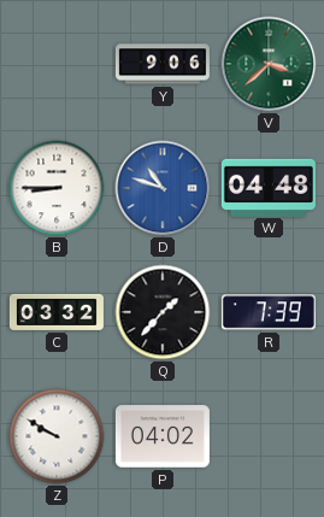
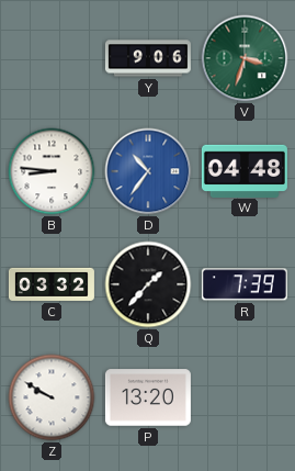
V: 3:38 -> 3:33
B: 8:45 -> 8:46
D: 10:48 -> 10:36
P: 04:02 -> 13:20
